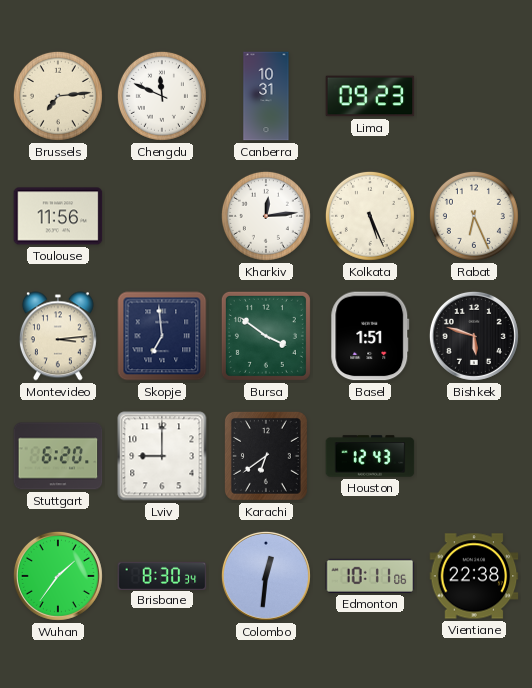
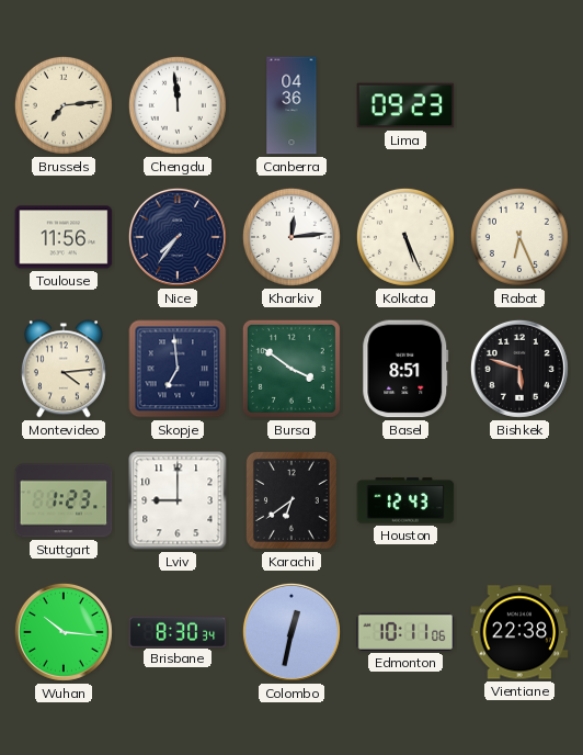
Chengdu: 11:49 -> 11:59
Canberra: 10:31 -> 04:36
Nice: none -> 7:36
Montevideo: 3:14 -> 4:14
Basel: 1:51 -> 8:51
Stuttgart: 6:20 -> 1:23
Wuhan: 1:36 -> 10:16
Colombo: 12:31 -> 12:32
